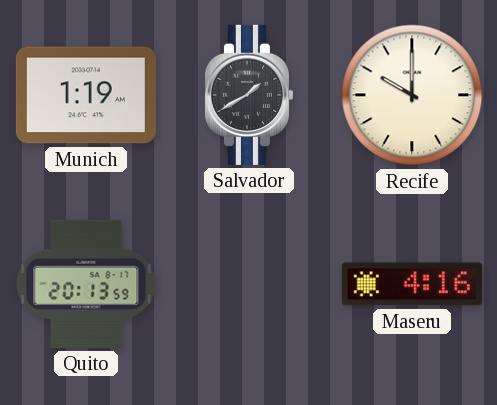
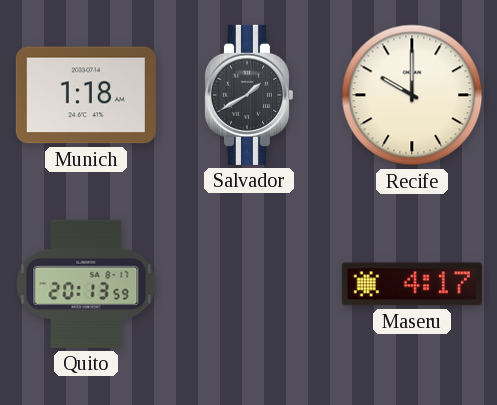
Munich: 1:19 -> 1:18
Maseru: 4:16 -> 4:17
